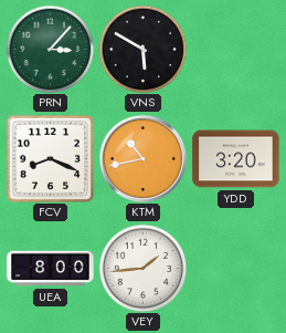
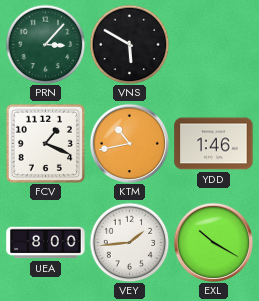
FCV: 8:19 -> 1:19
YDD: 3:20 -> 1:46
EXL: none -> 10:20
